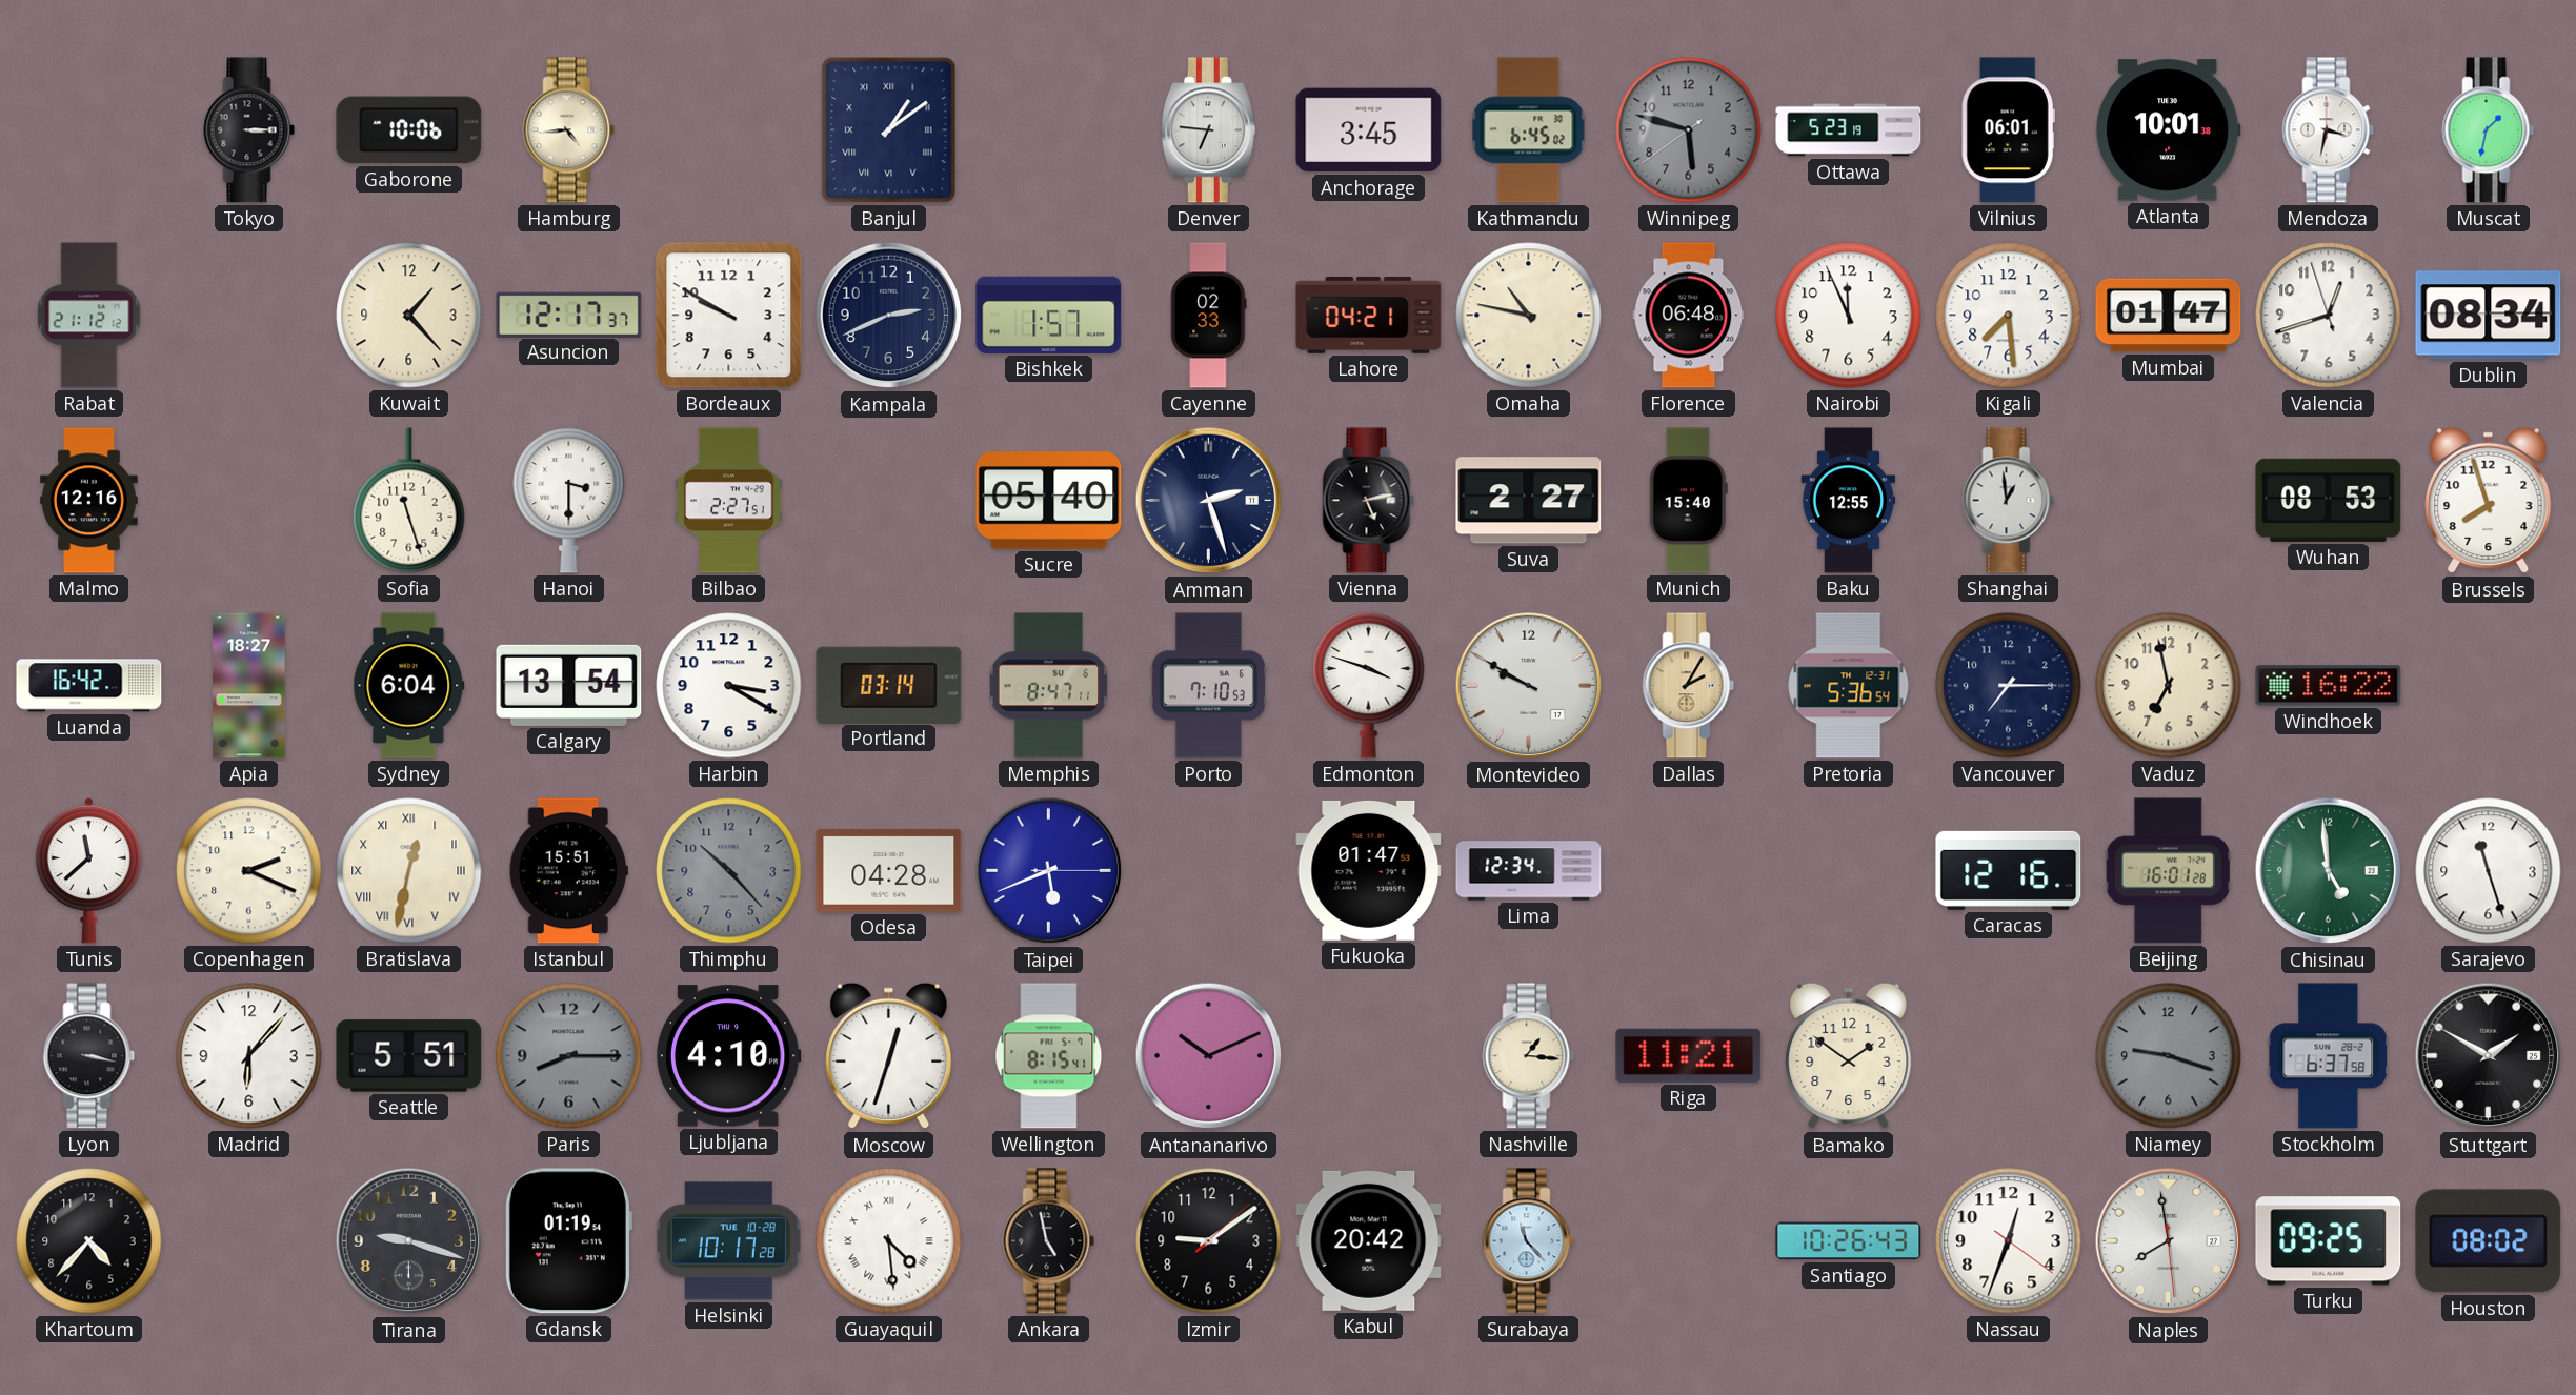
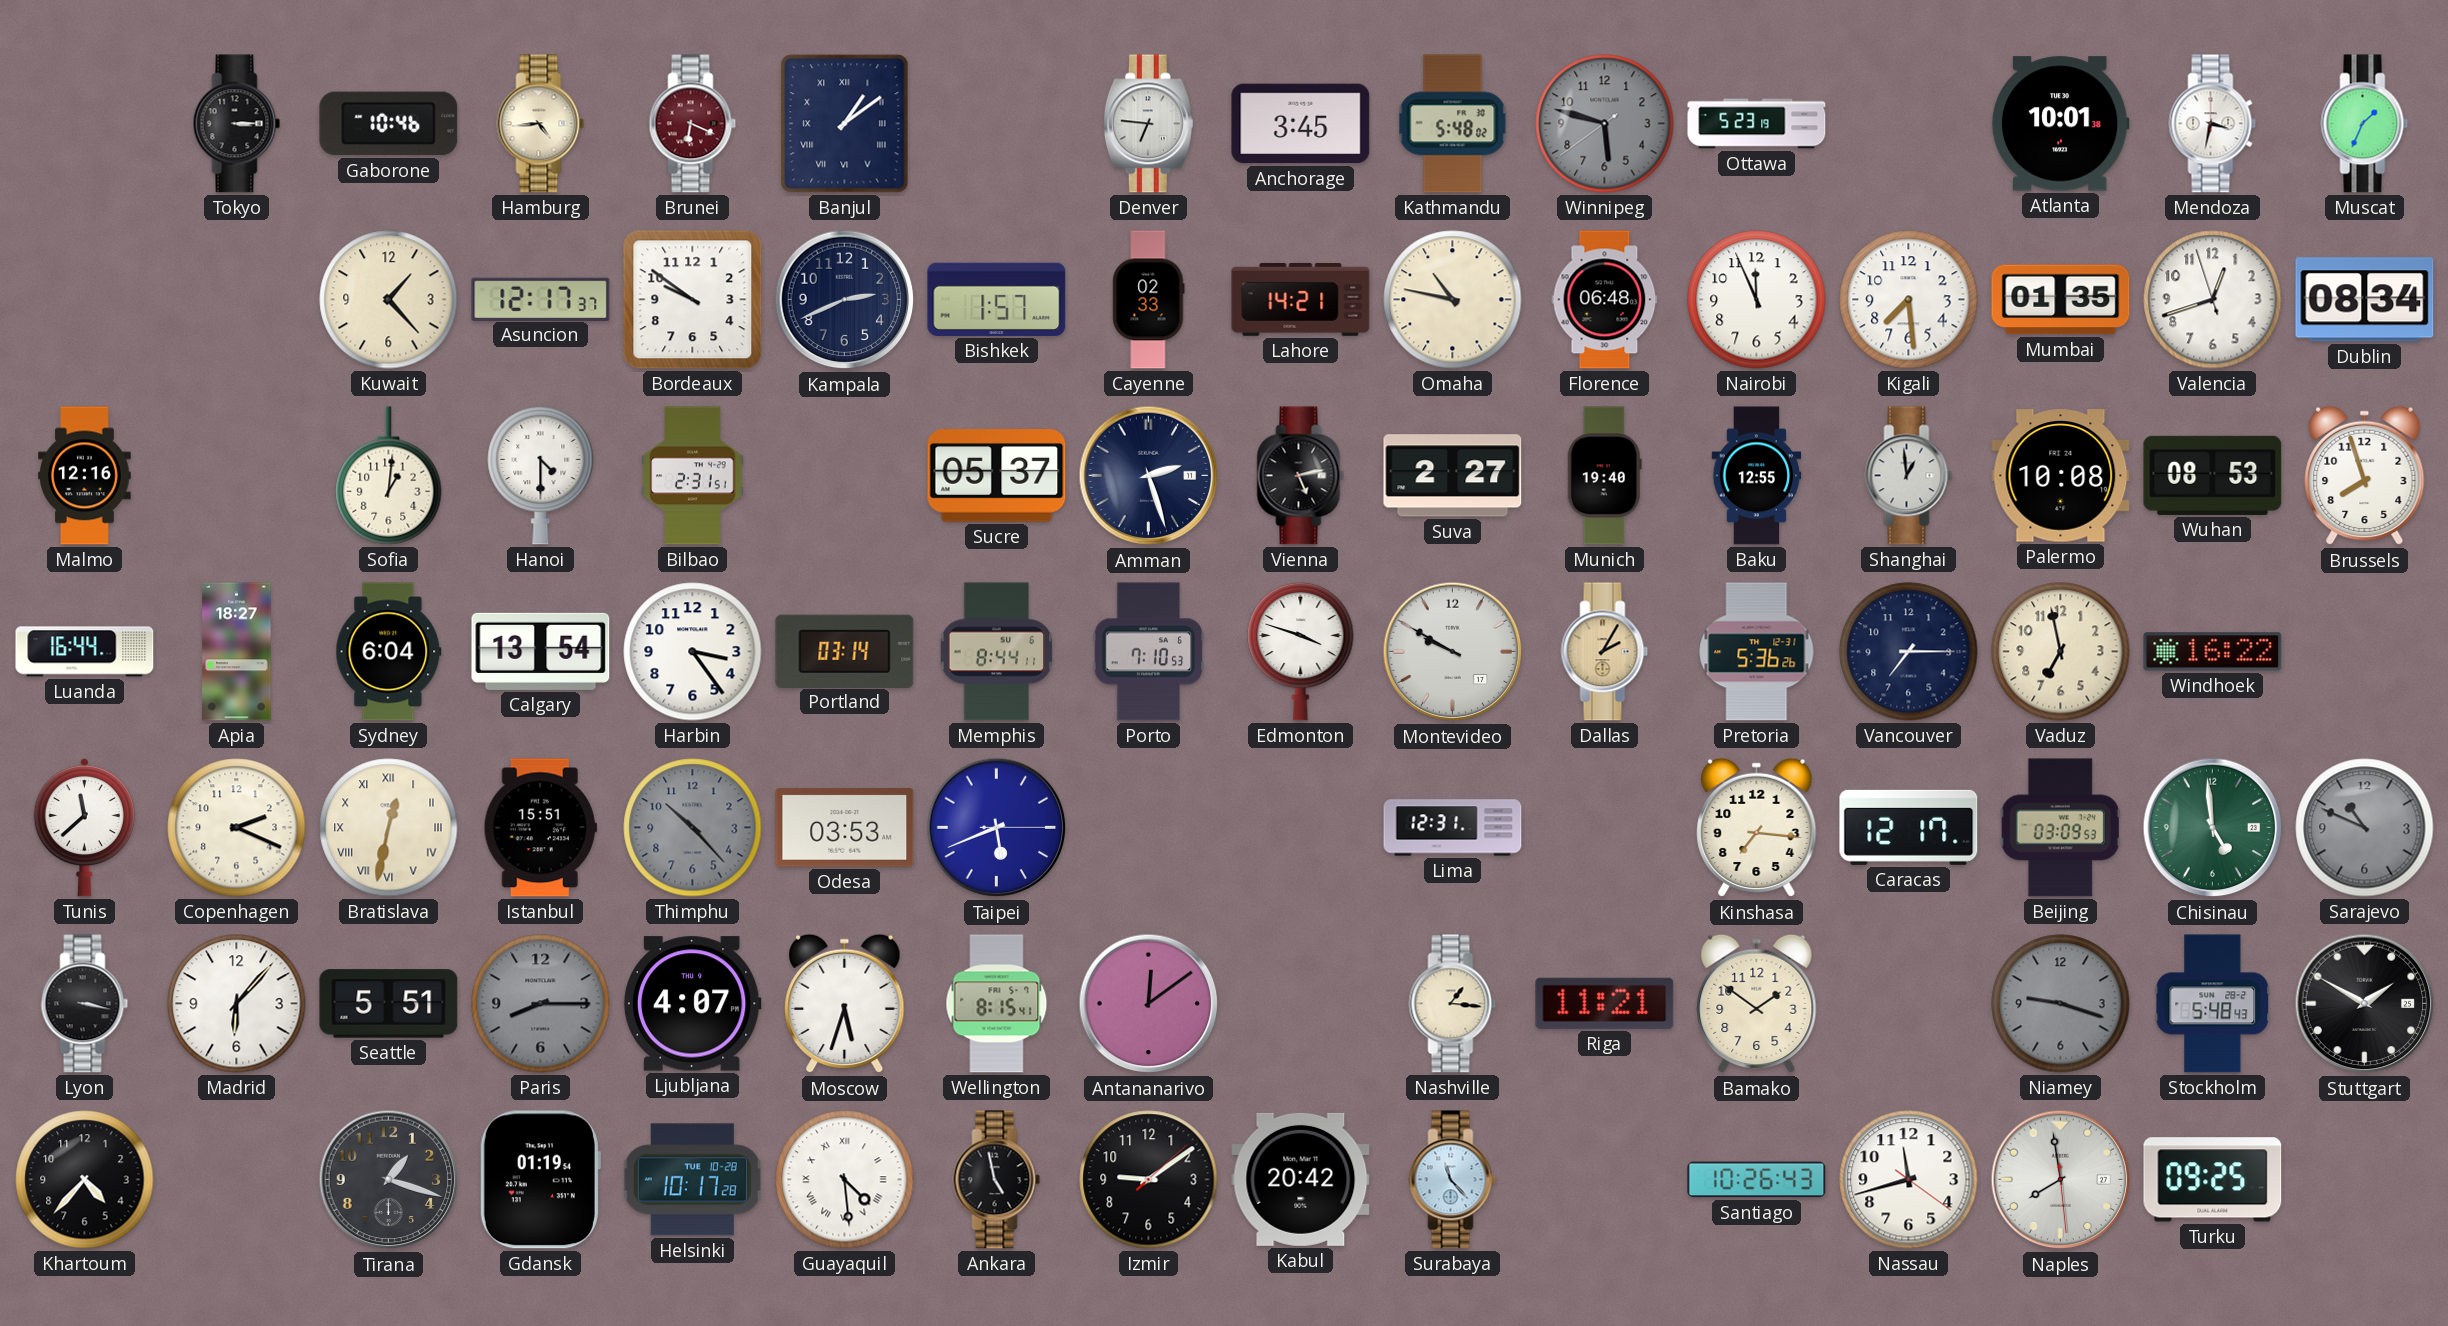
Gaborone: 10:06 -> 10:46
Brunei: none -> 6:19
Kathmandu: 6:45 -> 5:48
Vilnius: 06:01 -> none
Muscat: 1:32 -> 1:34
Rabat: 21:12 -> none
Bordeaux: 9:50 -> 9:51
Lahore: 04:21 -> 14:21
Mumbai: 01:47 -> 01:35
Sofia: 11:27 -> 1:01
Hanoi: 3:30 -> 4:30
Bilbao: 2:27 -> 2:31
Sucre: 05:40 -> 05:37
Munich: 15:40 -> 19:40
Palermo: none -> 10:08
Luanda: 16:42 -> 16:44
Harbin: 3:20 -> 3:24
Memphis: 8:47 -> 8:44
Pretoria: 5:36:54 -> 5:36:26
Odesa: 04:28 -> 03:53
Fukuoka: 01:47 -> none
Lima: 12:34 -> 12:31
Kinshasa: none -> 7:16
Caracas: 12:16 -> 12:17
Beijing: 16:01 -> 03:09
Sarajevo: 11:27 -> 10:49
Sarajevo dial: white -> grey
Ljubljana: 4:10 -> 4:07
Moscow: 12:33 -> 5:33
Antananarivo: 10:11 -> 12:09
Stockholm: 6:37 -> 5:48
Tirana: 9:18 -> 1:18
Nassau: 12:33 -> 11:42
Houston: 08:02 -> none
